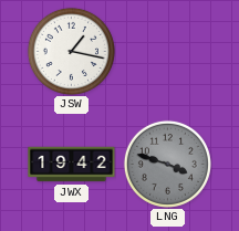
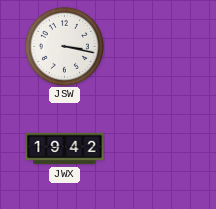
JSW: 1:17 -> 3:17
LNG: 3:48 -> none
